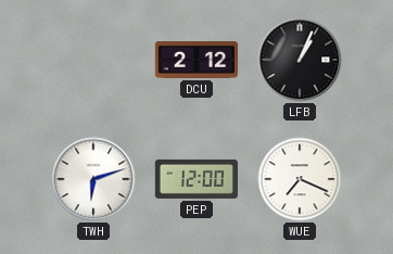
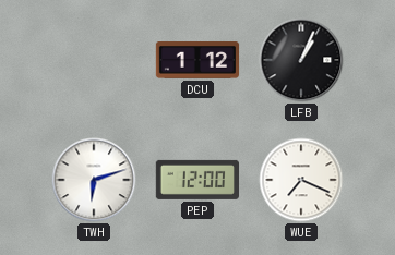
DCU: 2:12 -> 1:12
